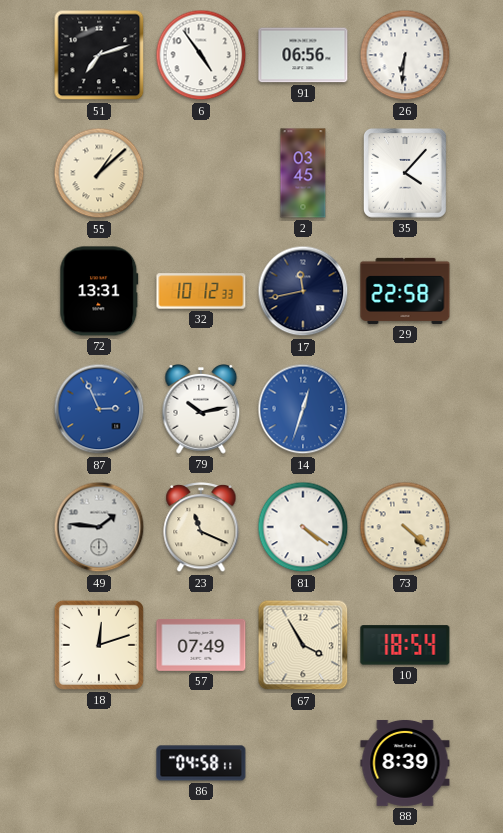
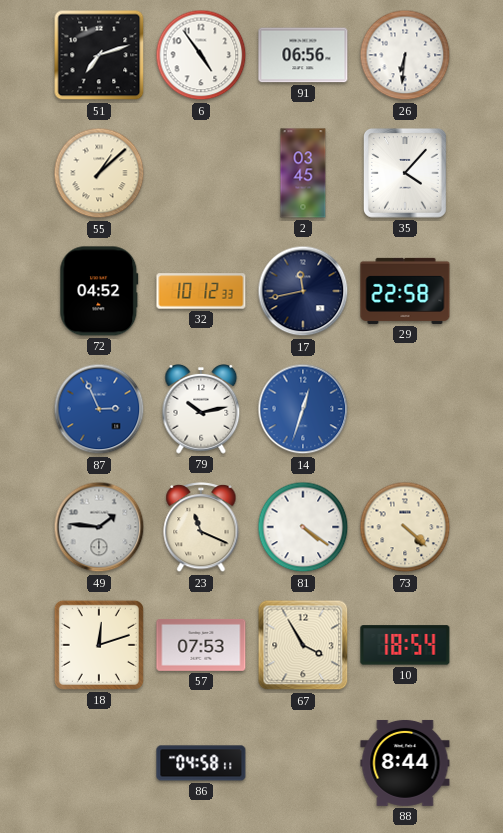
72: 13:31 -> 04:52
57: 07:49 -> 07:53
88: 8:39 -> 8:44
